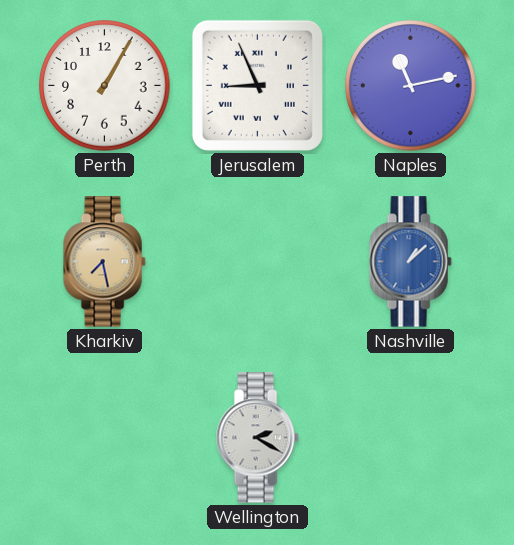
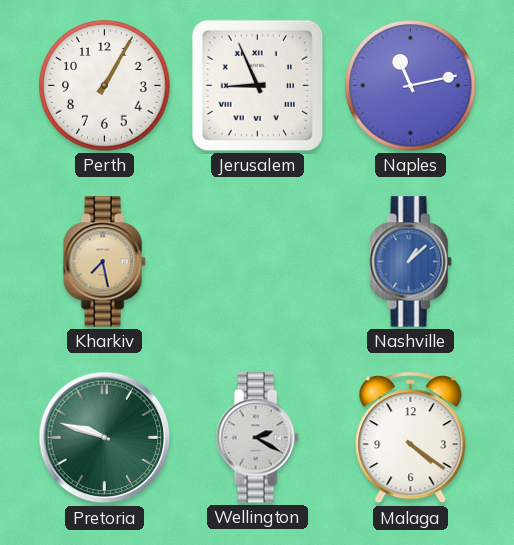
Pretoria: none -> 9:48
Malaga: none -> 4:21
